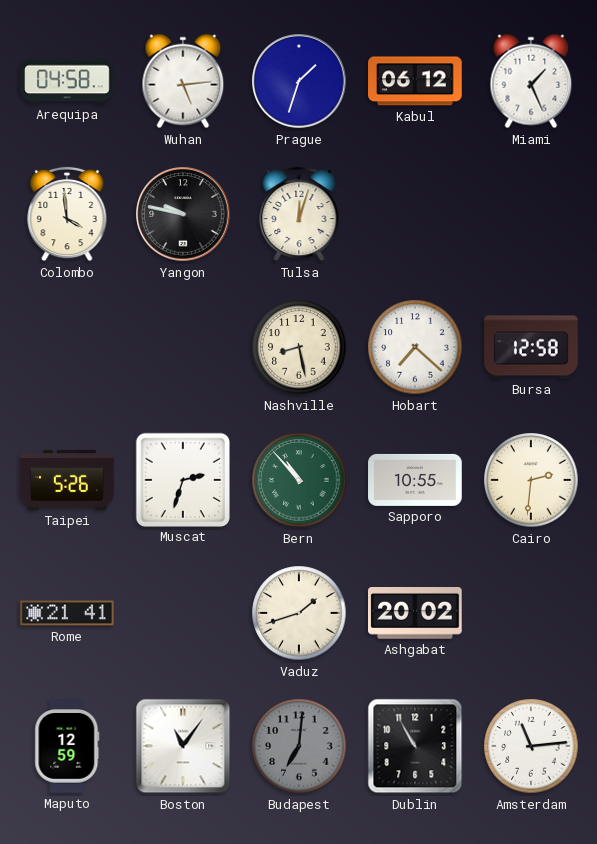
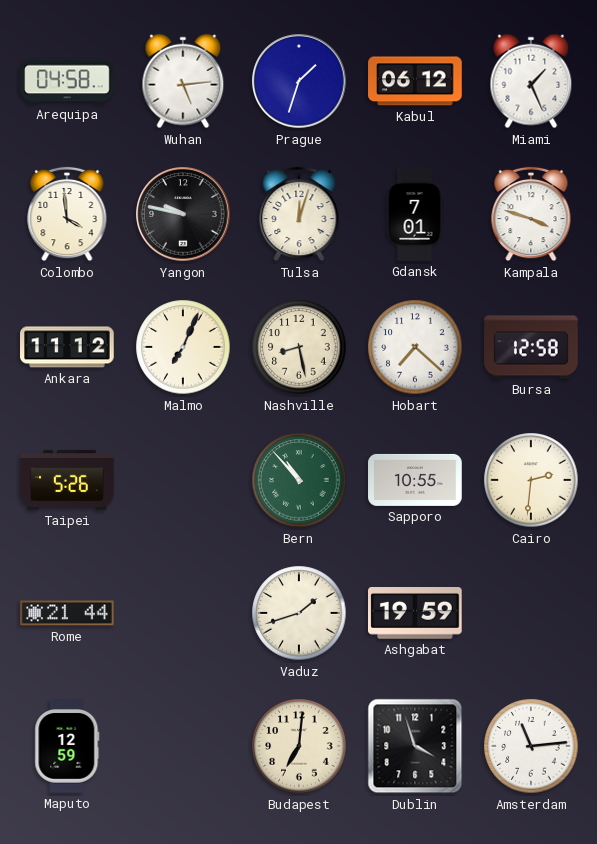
Gdansk: none -> 7:01
Kampala: none -> 3:48
Ankara: none -> 11:12
Malmo: none -> 7:04
Muscat: 2:33 -> none
Rome: 21:41 -> 21:44
Ashgabat: 20:02 -> 19:59
Boston: 11:06 -> none
Budapest dial: grey -> cream
Dublin: 10:55 -> 3:57
